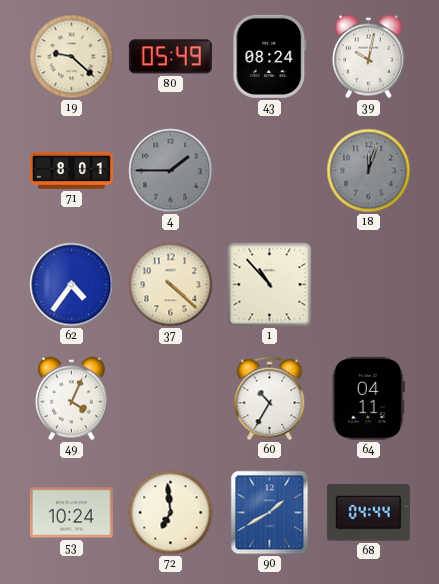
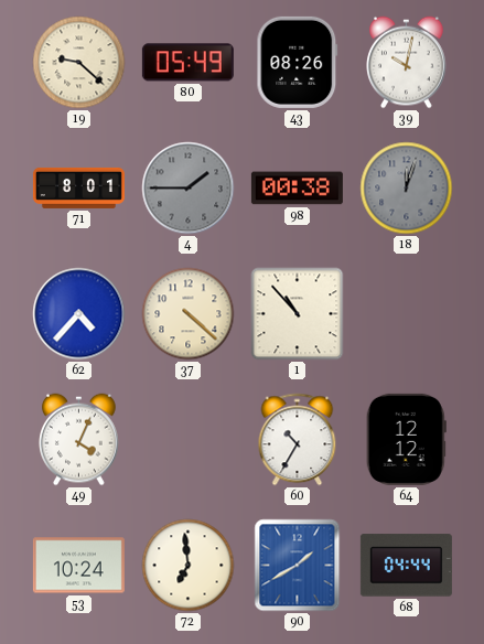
43: 08:24 -> 08:26
98: none -> 00:38
62: 4:36 -> 4:37
64: 04:11 -> 12:12
